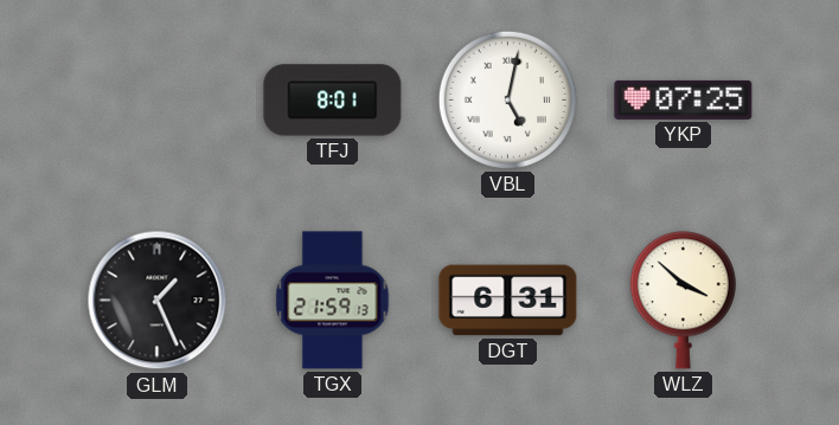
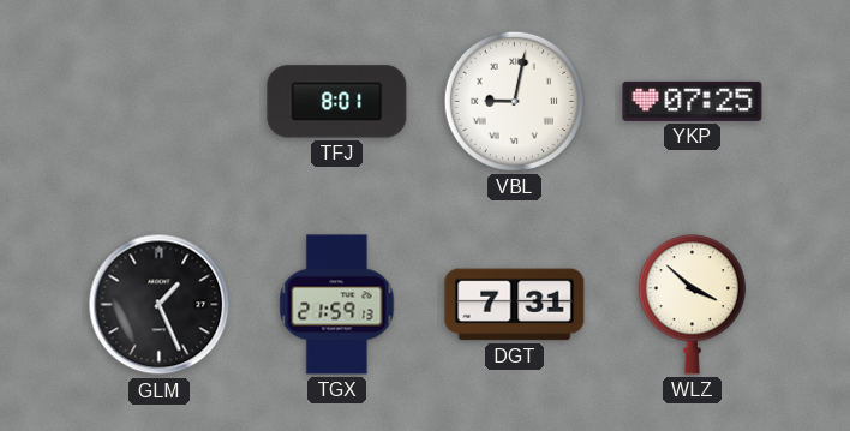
VBL: 5:02 -> 9:02
DGT: 6:31 -> 7:31
